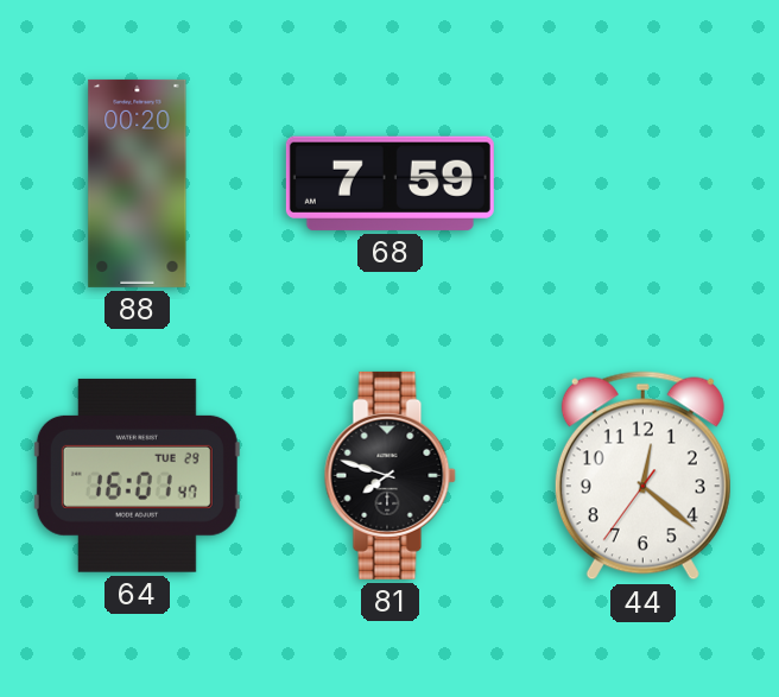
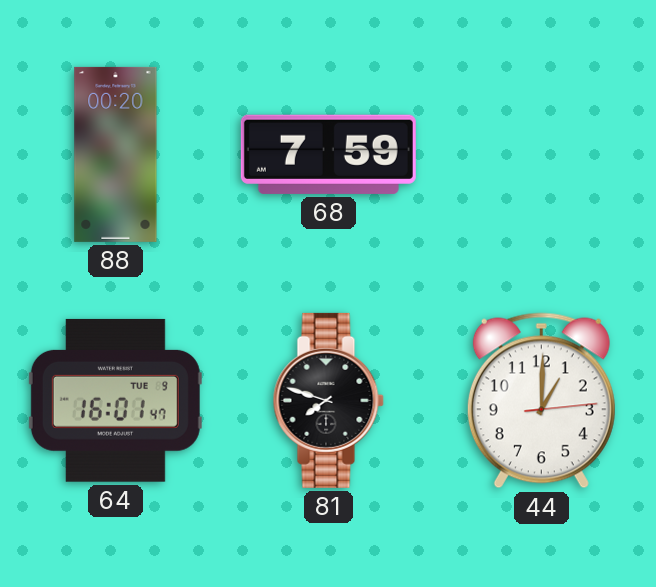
64 date: TUE 29 -> TUE 9
44: 12:21 -> 1:00
